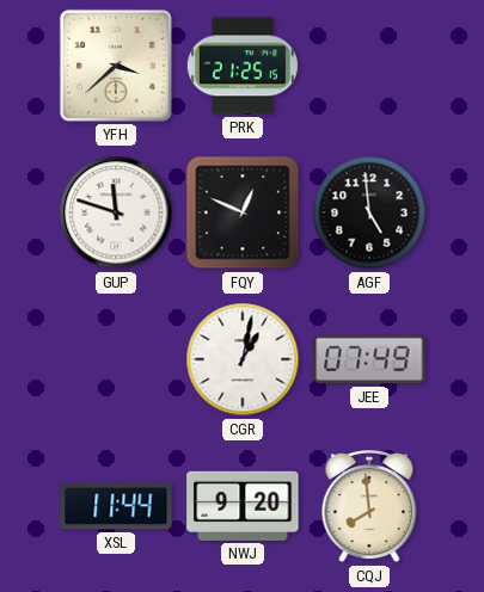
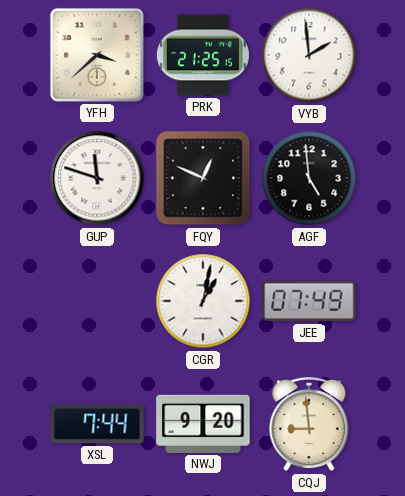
VYB: none -> 1:59
XSL: 11:44 -> 7:44
CQJ: 7:59 -> 8:59
